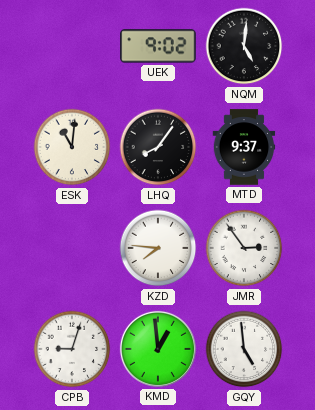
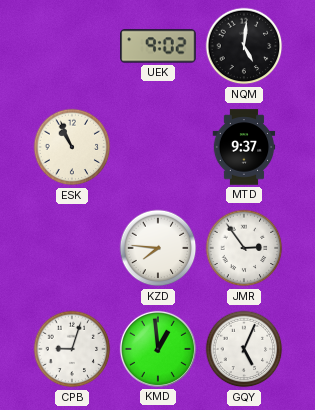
ESK: 11:01 -> 10:56
LHQ: 8:06 -> none
GQY: 4:59 -> 5:04
